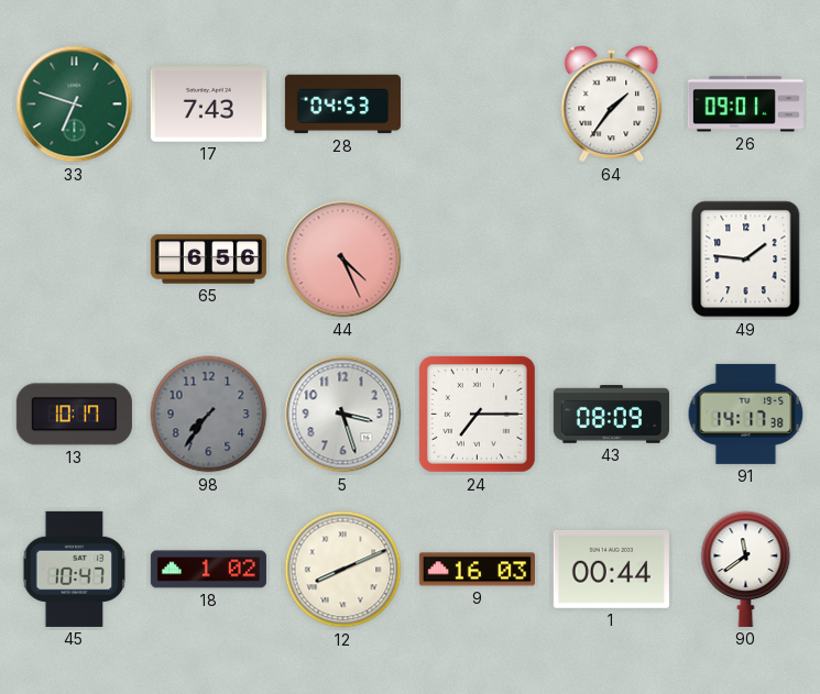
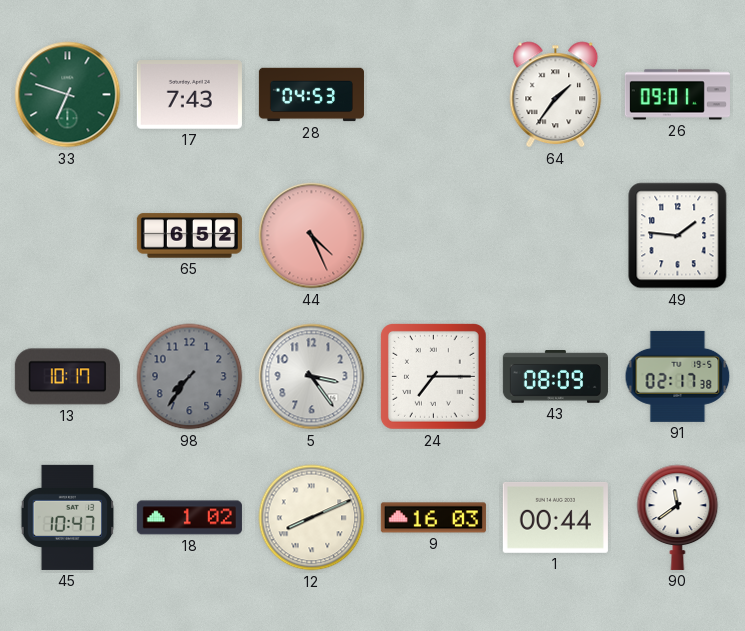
65: 6:56 -> 6:52
5: 3:27 -> 3:24
91: 14:17 -> 02:17
